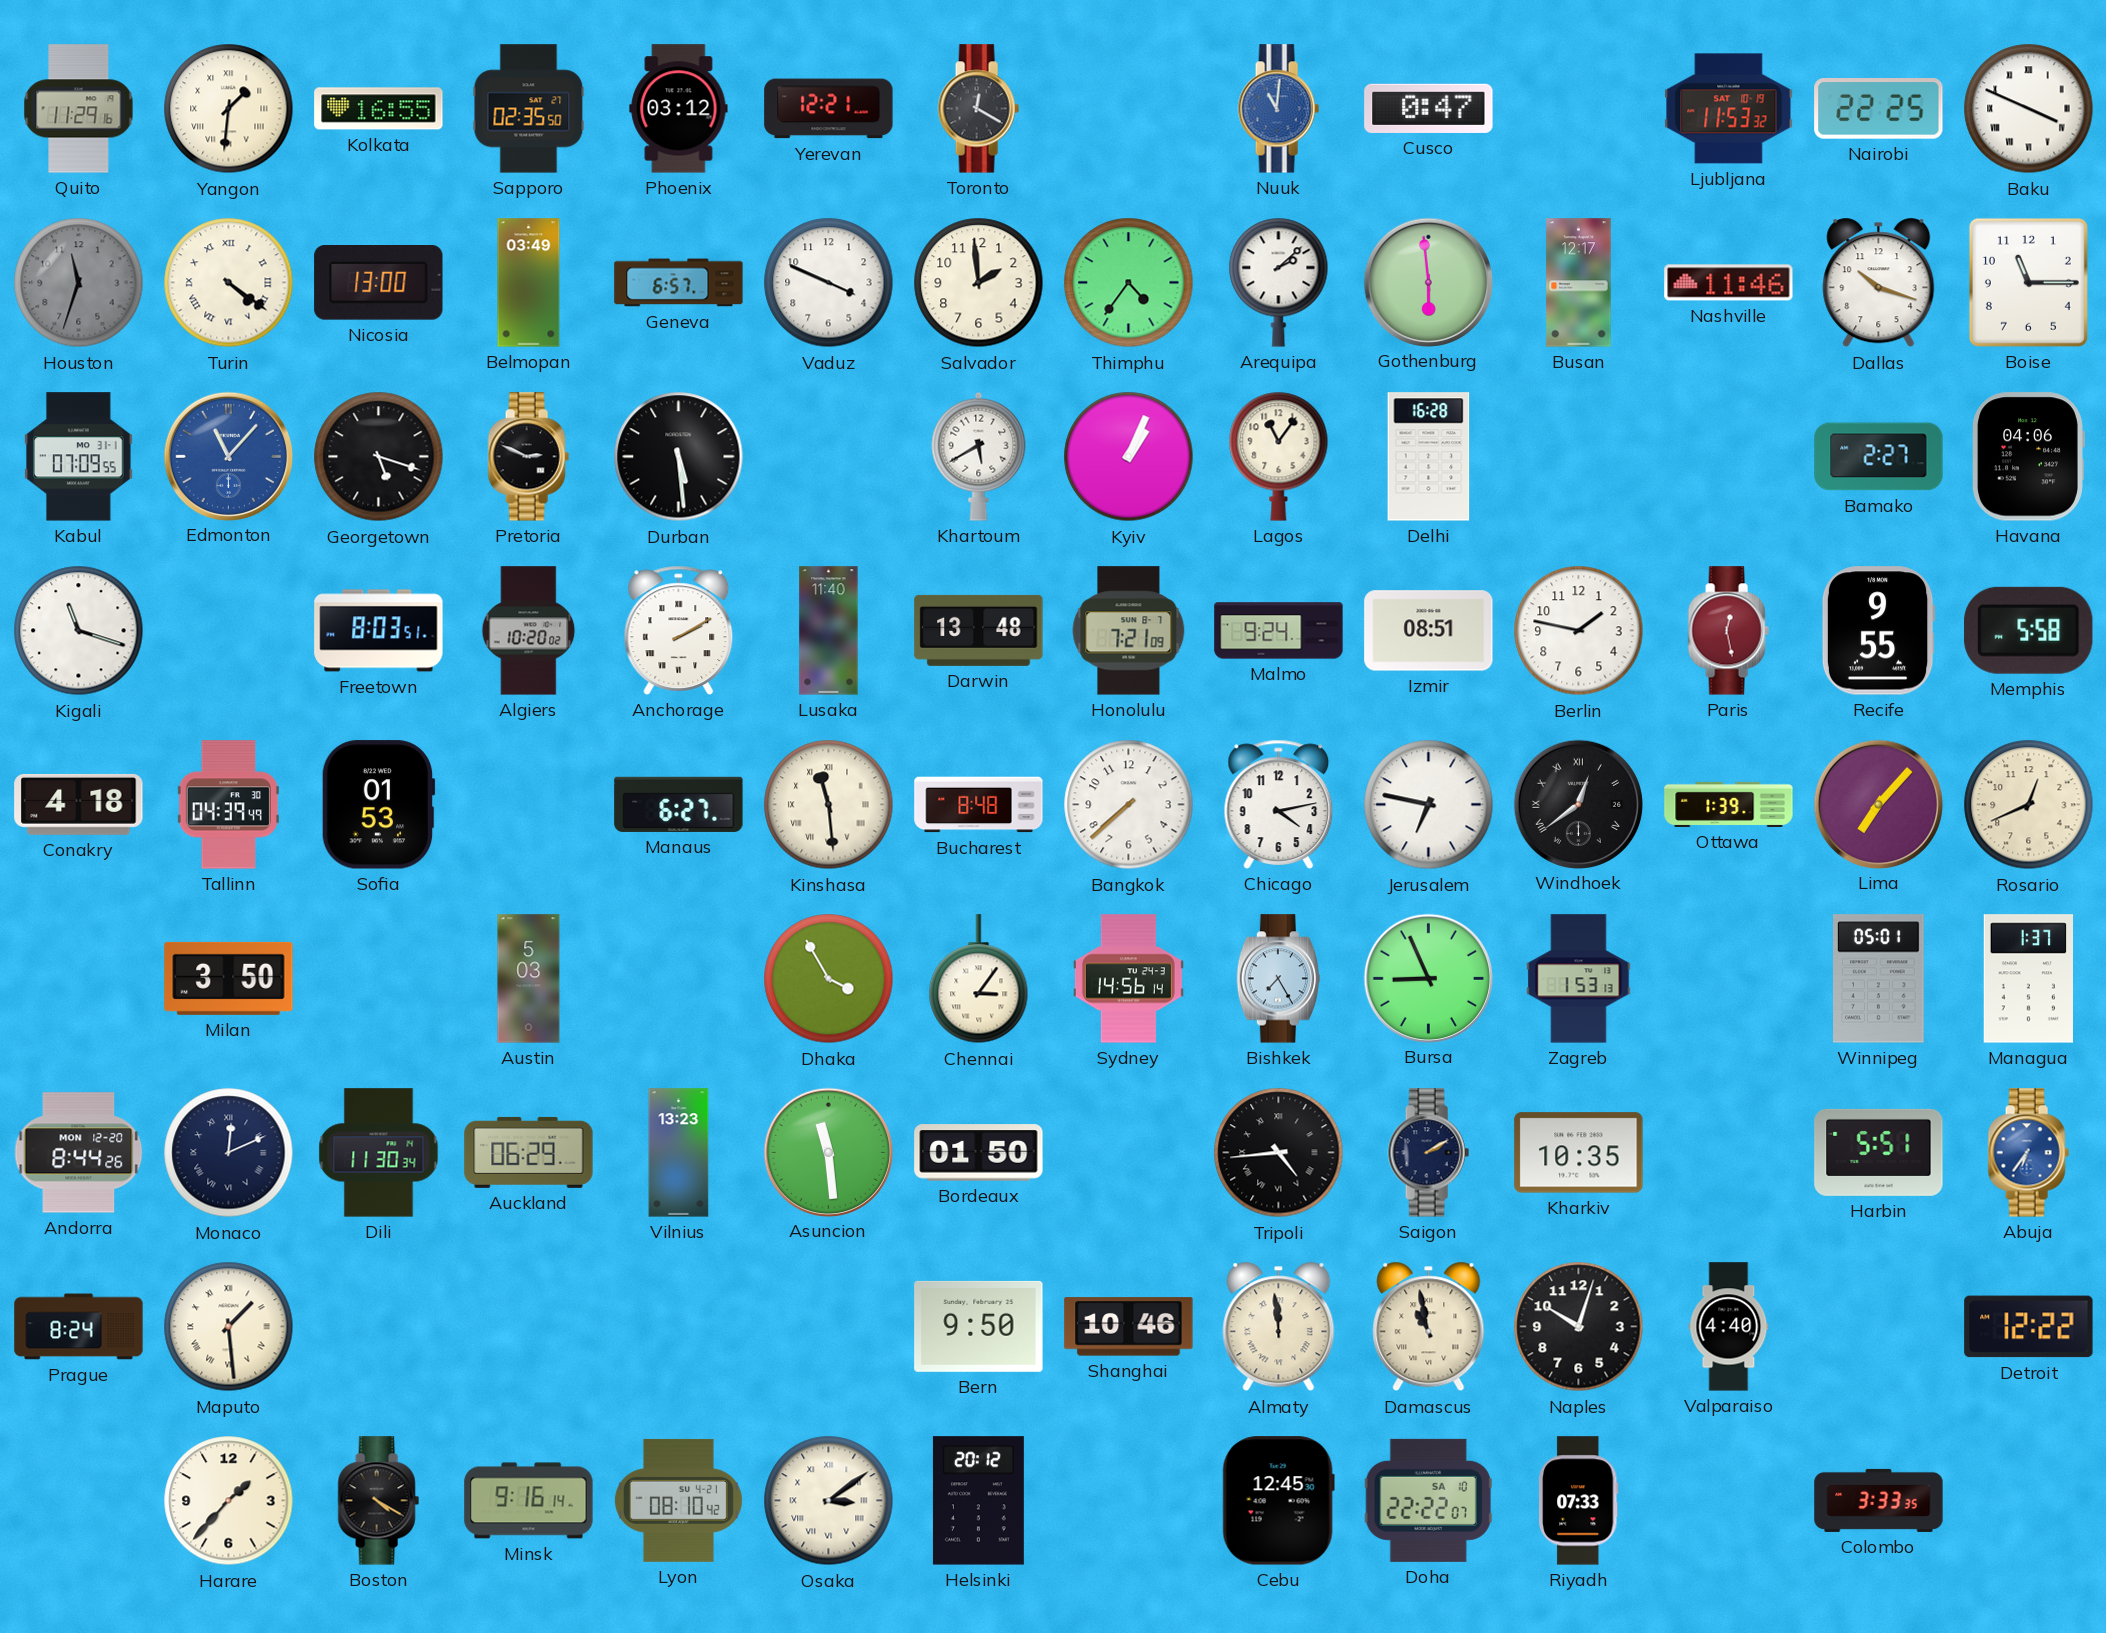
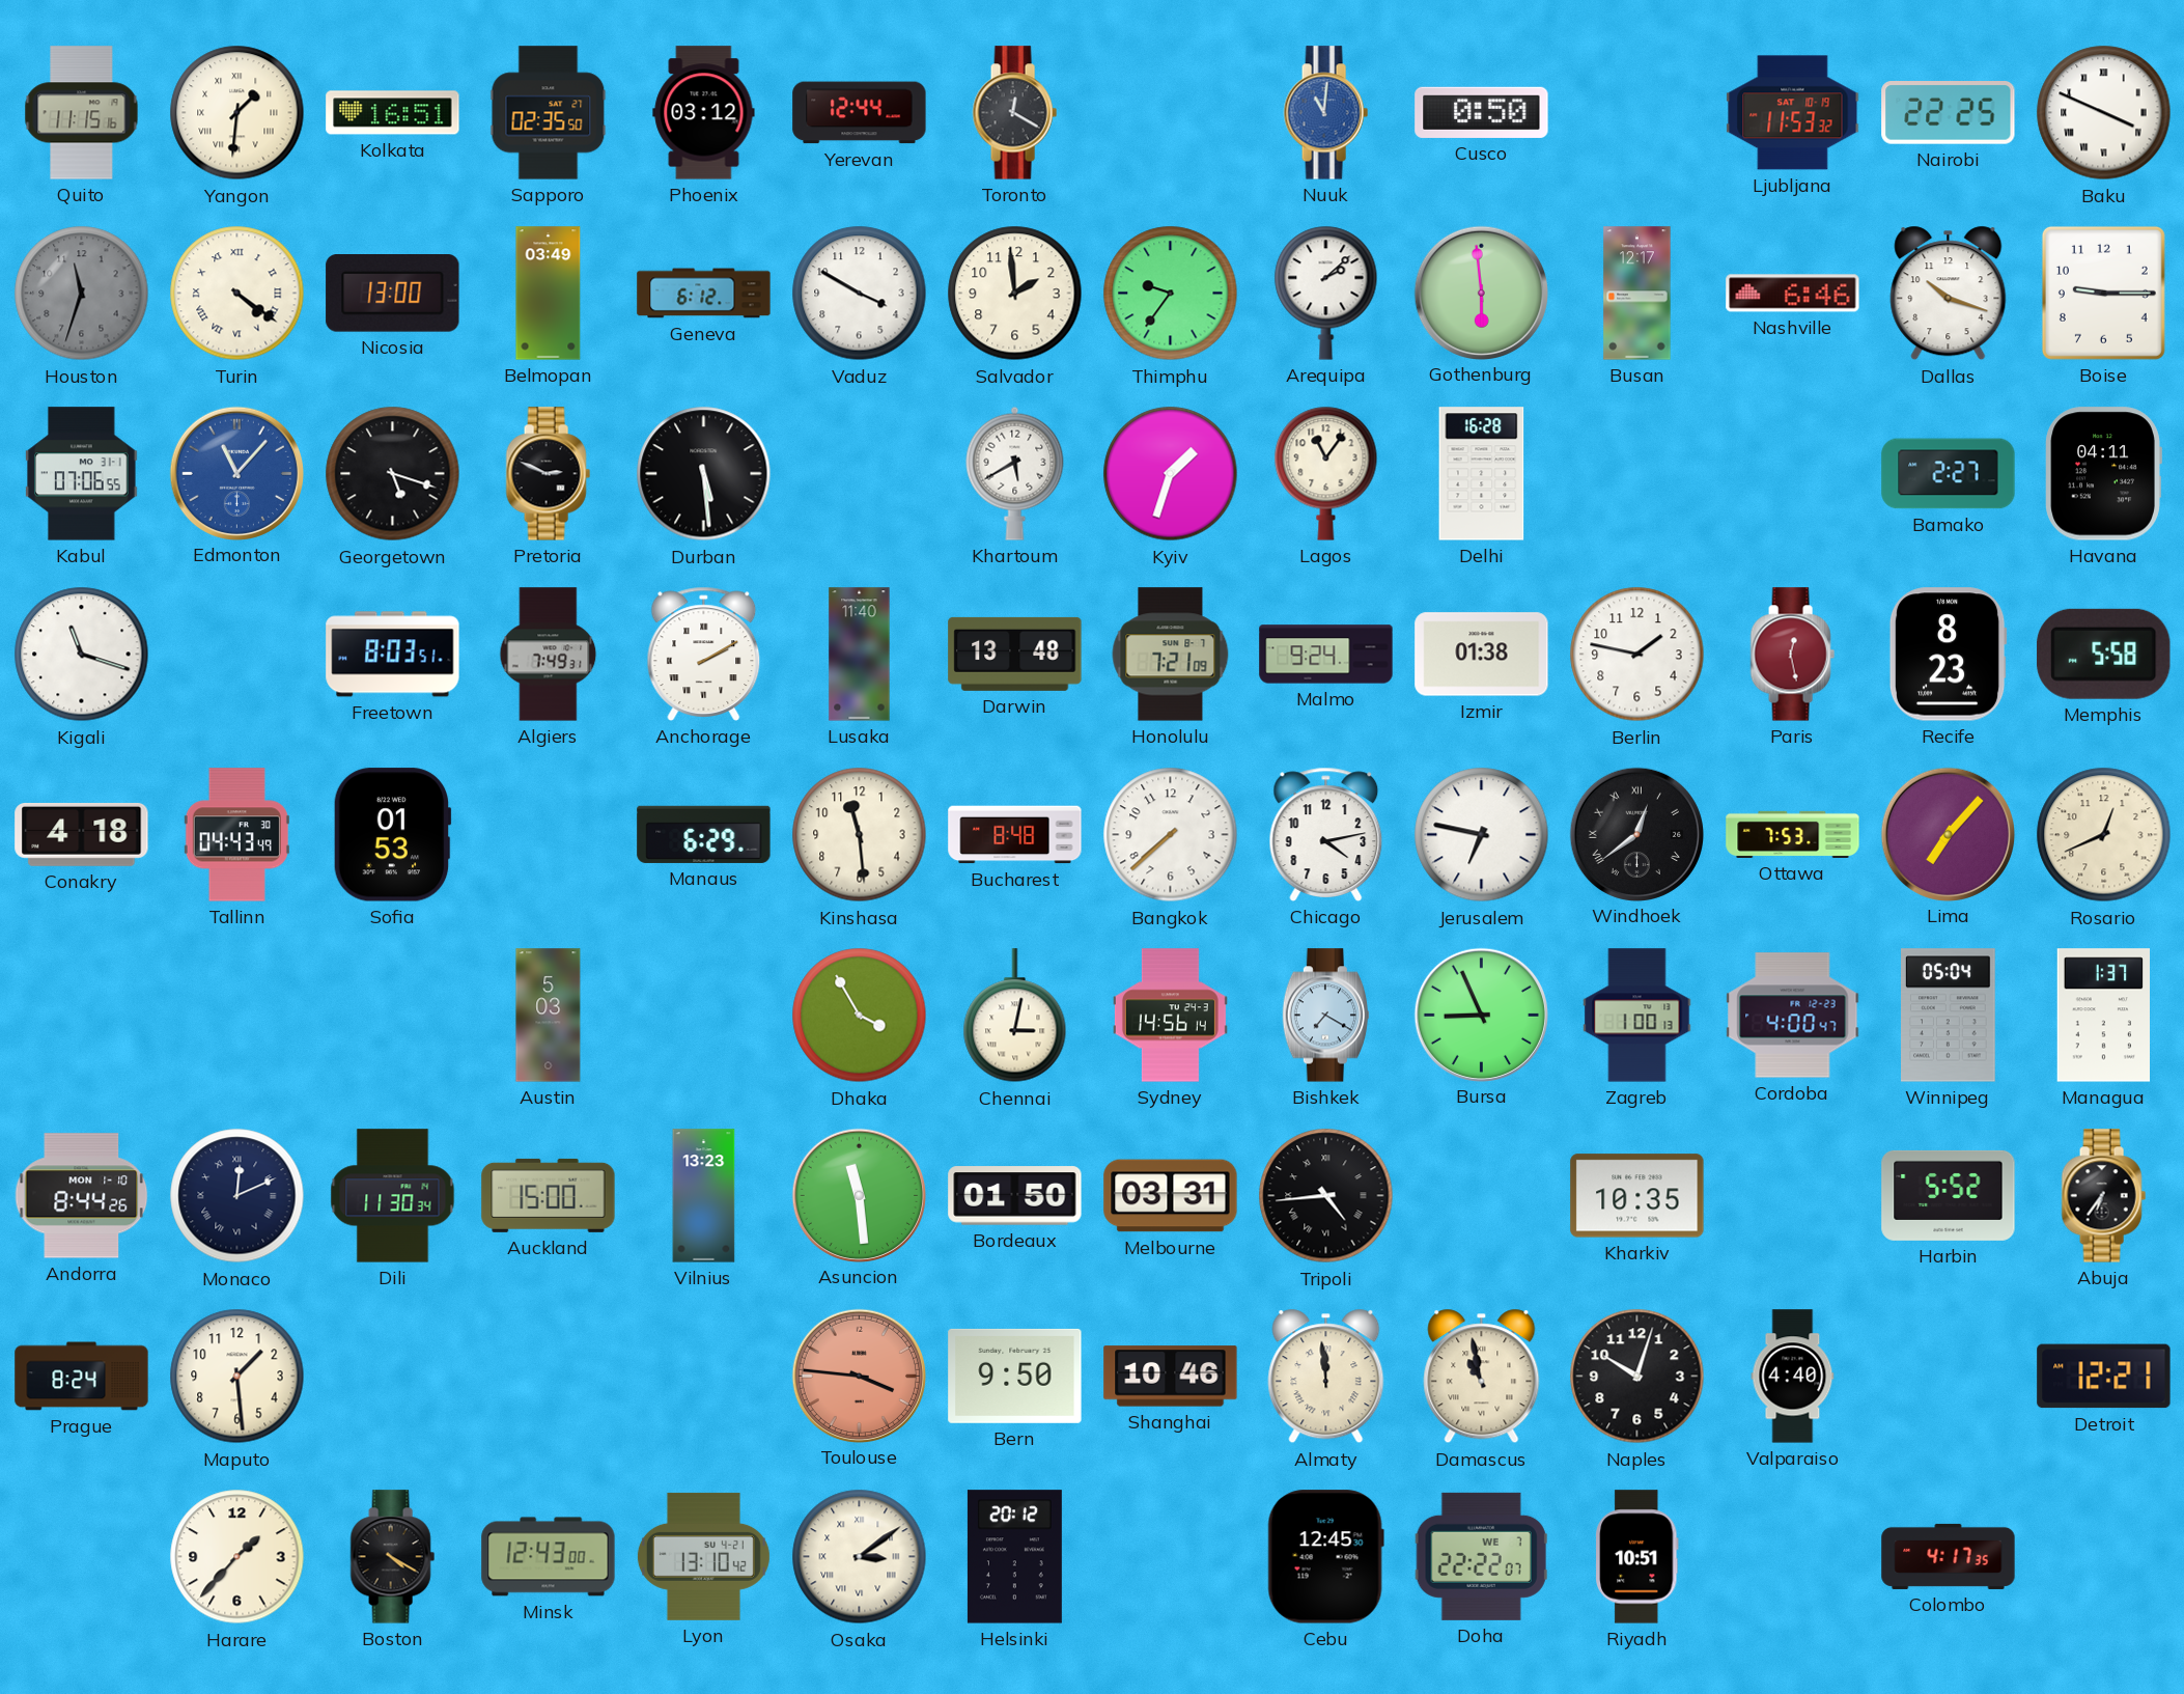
Quito: 11:29 -> 11:15
Kolkata: 16:55 -> 16:51
Yerevan: 12:21 -> 12:44
Cusco: 0:47 -> 0:50
Geneva: 6:57 -> 6:12
Vaduz: 3:49 -> 3:50
Thimphu: 4:36 -> 9:36
Nashville: 11:46 -> 6:46
Boise: 11:15 -> 9:15
Kabul: 07:09 -> 07:06
Kyiv: 1:04 -> 1:33
Havana: 04:06 -> 04:11
Algiers: 10:20 -> 7:49
Izmir: 08:51 -> 01:38
Recife: 9:55 -> 8:23
Tallinn: 04:39 -> 04:43
Manaus: 6:27 -> 6:29
Kinshasa numerals: Roman -> Arabic
Ottawa: 1:39 -> 7:53
Milan: 3:50 -> none
Chennai: 3:06 -> 3:02
Bishkek: 7:25 -> 7:20
Zagreb: 1:53 -> 1:00
Cordoba: none -> 4:00
Winnipeg: 05:01 -> 05:04
Andorra date: MON 12-20 -> MON 1-10
Auckland: 06:29 -> 15:00
Melbourne: none -> 03:31
Saigon: 2:10 -> none
Harbin: 5:51 -> 5:52
Abuja dial: blue -> black
Maputo numerals: Roman -> Arabic
Toulouse: none -> 3:46
Detroit: 12:22 -> 12:21
Minsk: 9:16 -> 12:43
Lyon: 08:10 -> 13:10
Doha date: SA 10 -> WE 7
Riyadh: 07:33 -> 10:51
Colombo: 3:33 -> 4:17
